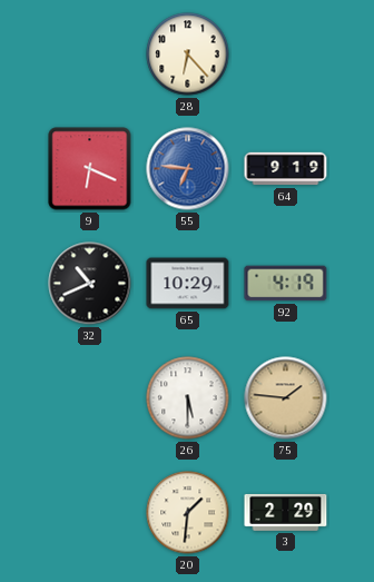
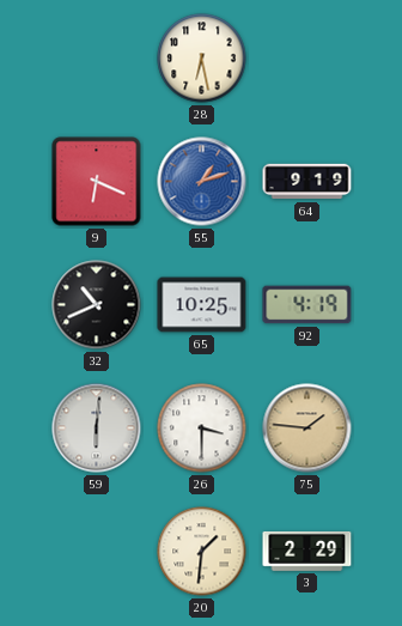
28: 6:23 -> 6:28
55: 6:46 -> 1:12
65: 10:29 -> 10:25
59: none -> 6:01
26: 5:30 -> 3:30
